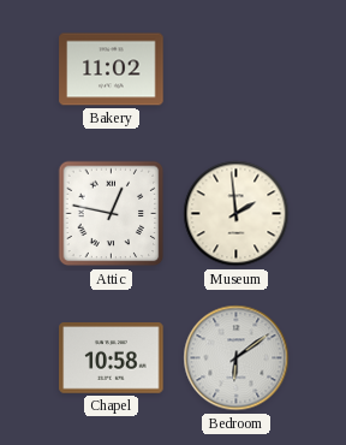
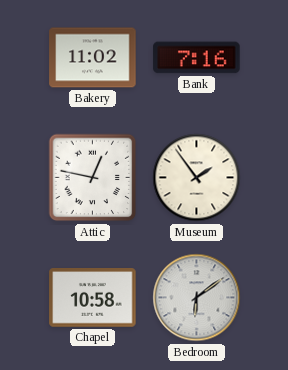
Bank: none -> 7:16
Museum: 1:59 -> 1:54
